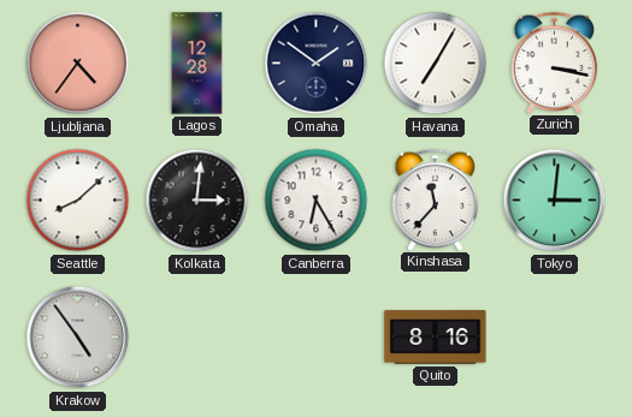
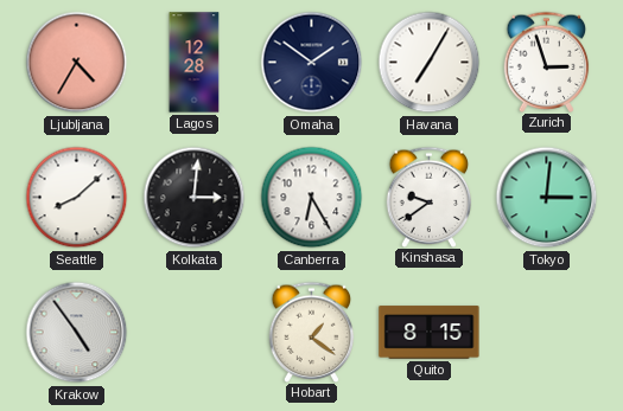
Ljubljana: 4:36 -> 4:35
Zurich: 3:17 -> 2:57
Kinshasa: 11:37 -> 9:39
Hobart: none -> 1:21
Quito: 8:16 -> 8:15
